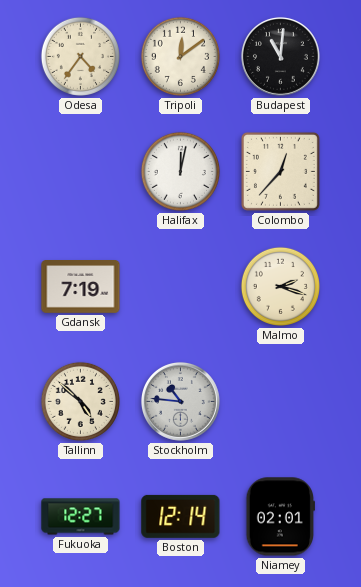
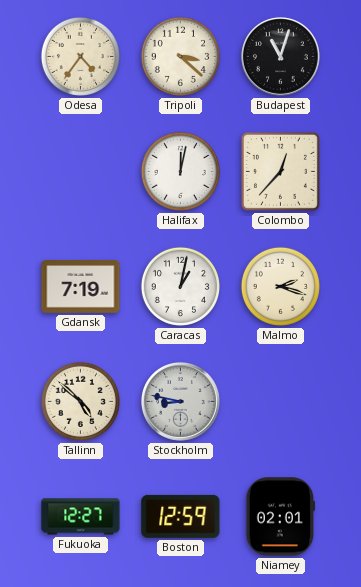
Tripoli: 12:09 -> 3:22
Budapest: 11:01 -> 11:03
Caracas: none -> 1:02
Stockholm: 10:46 -> 8:47
Boston: 12:14 -> 12:59
